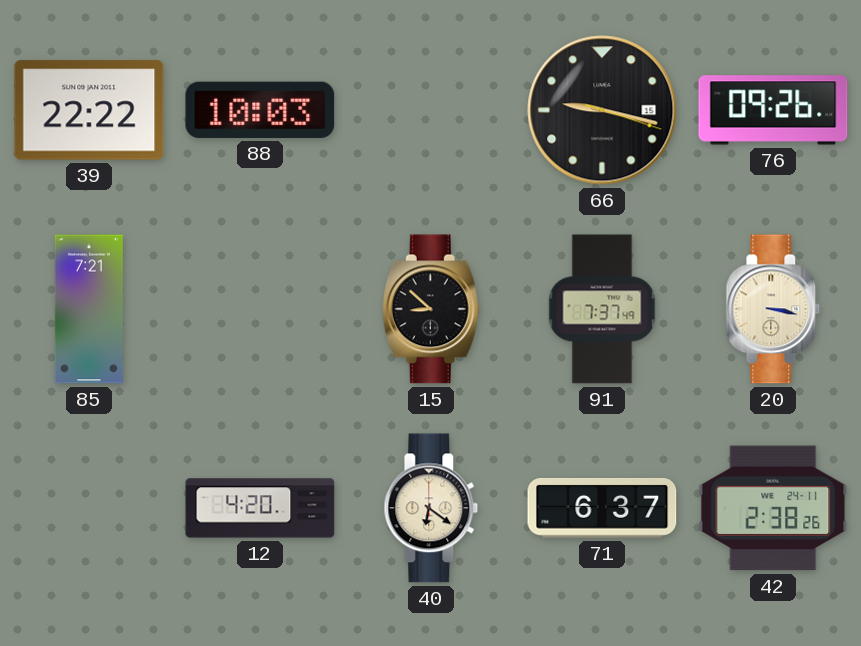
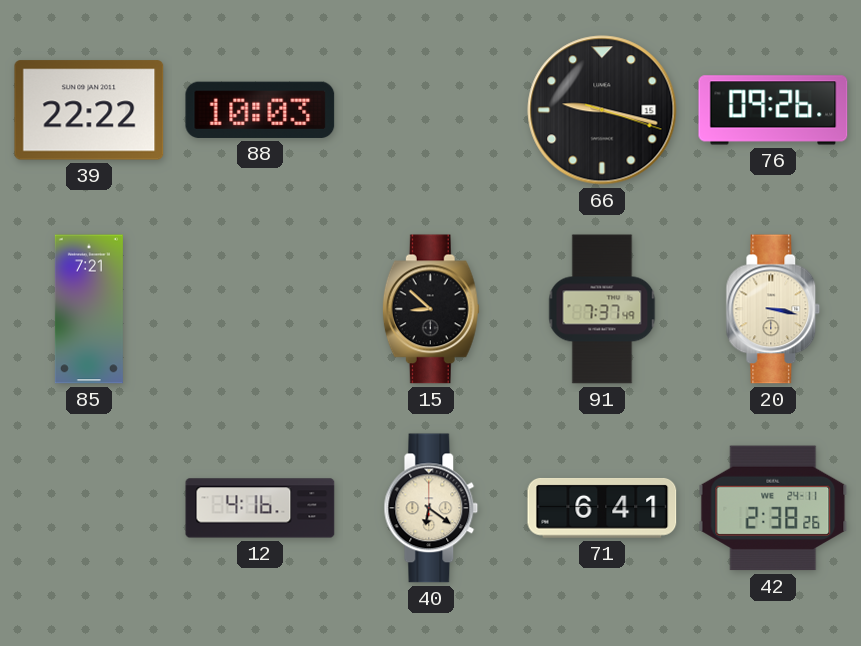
12: 4:20 -> 4:16
71: 6:37 -> 6:41
